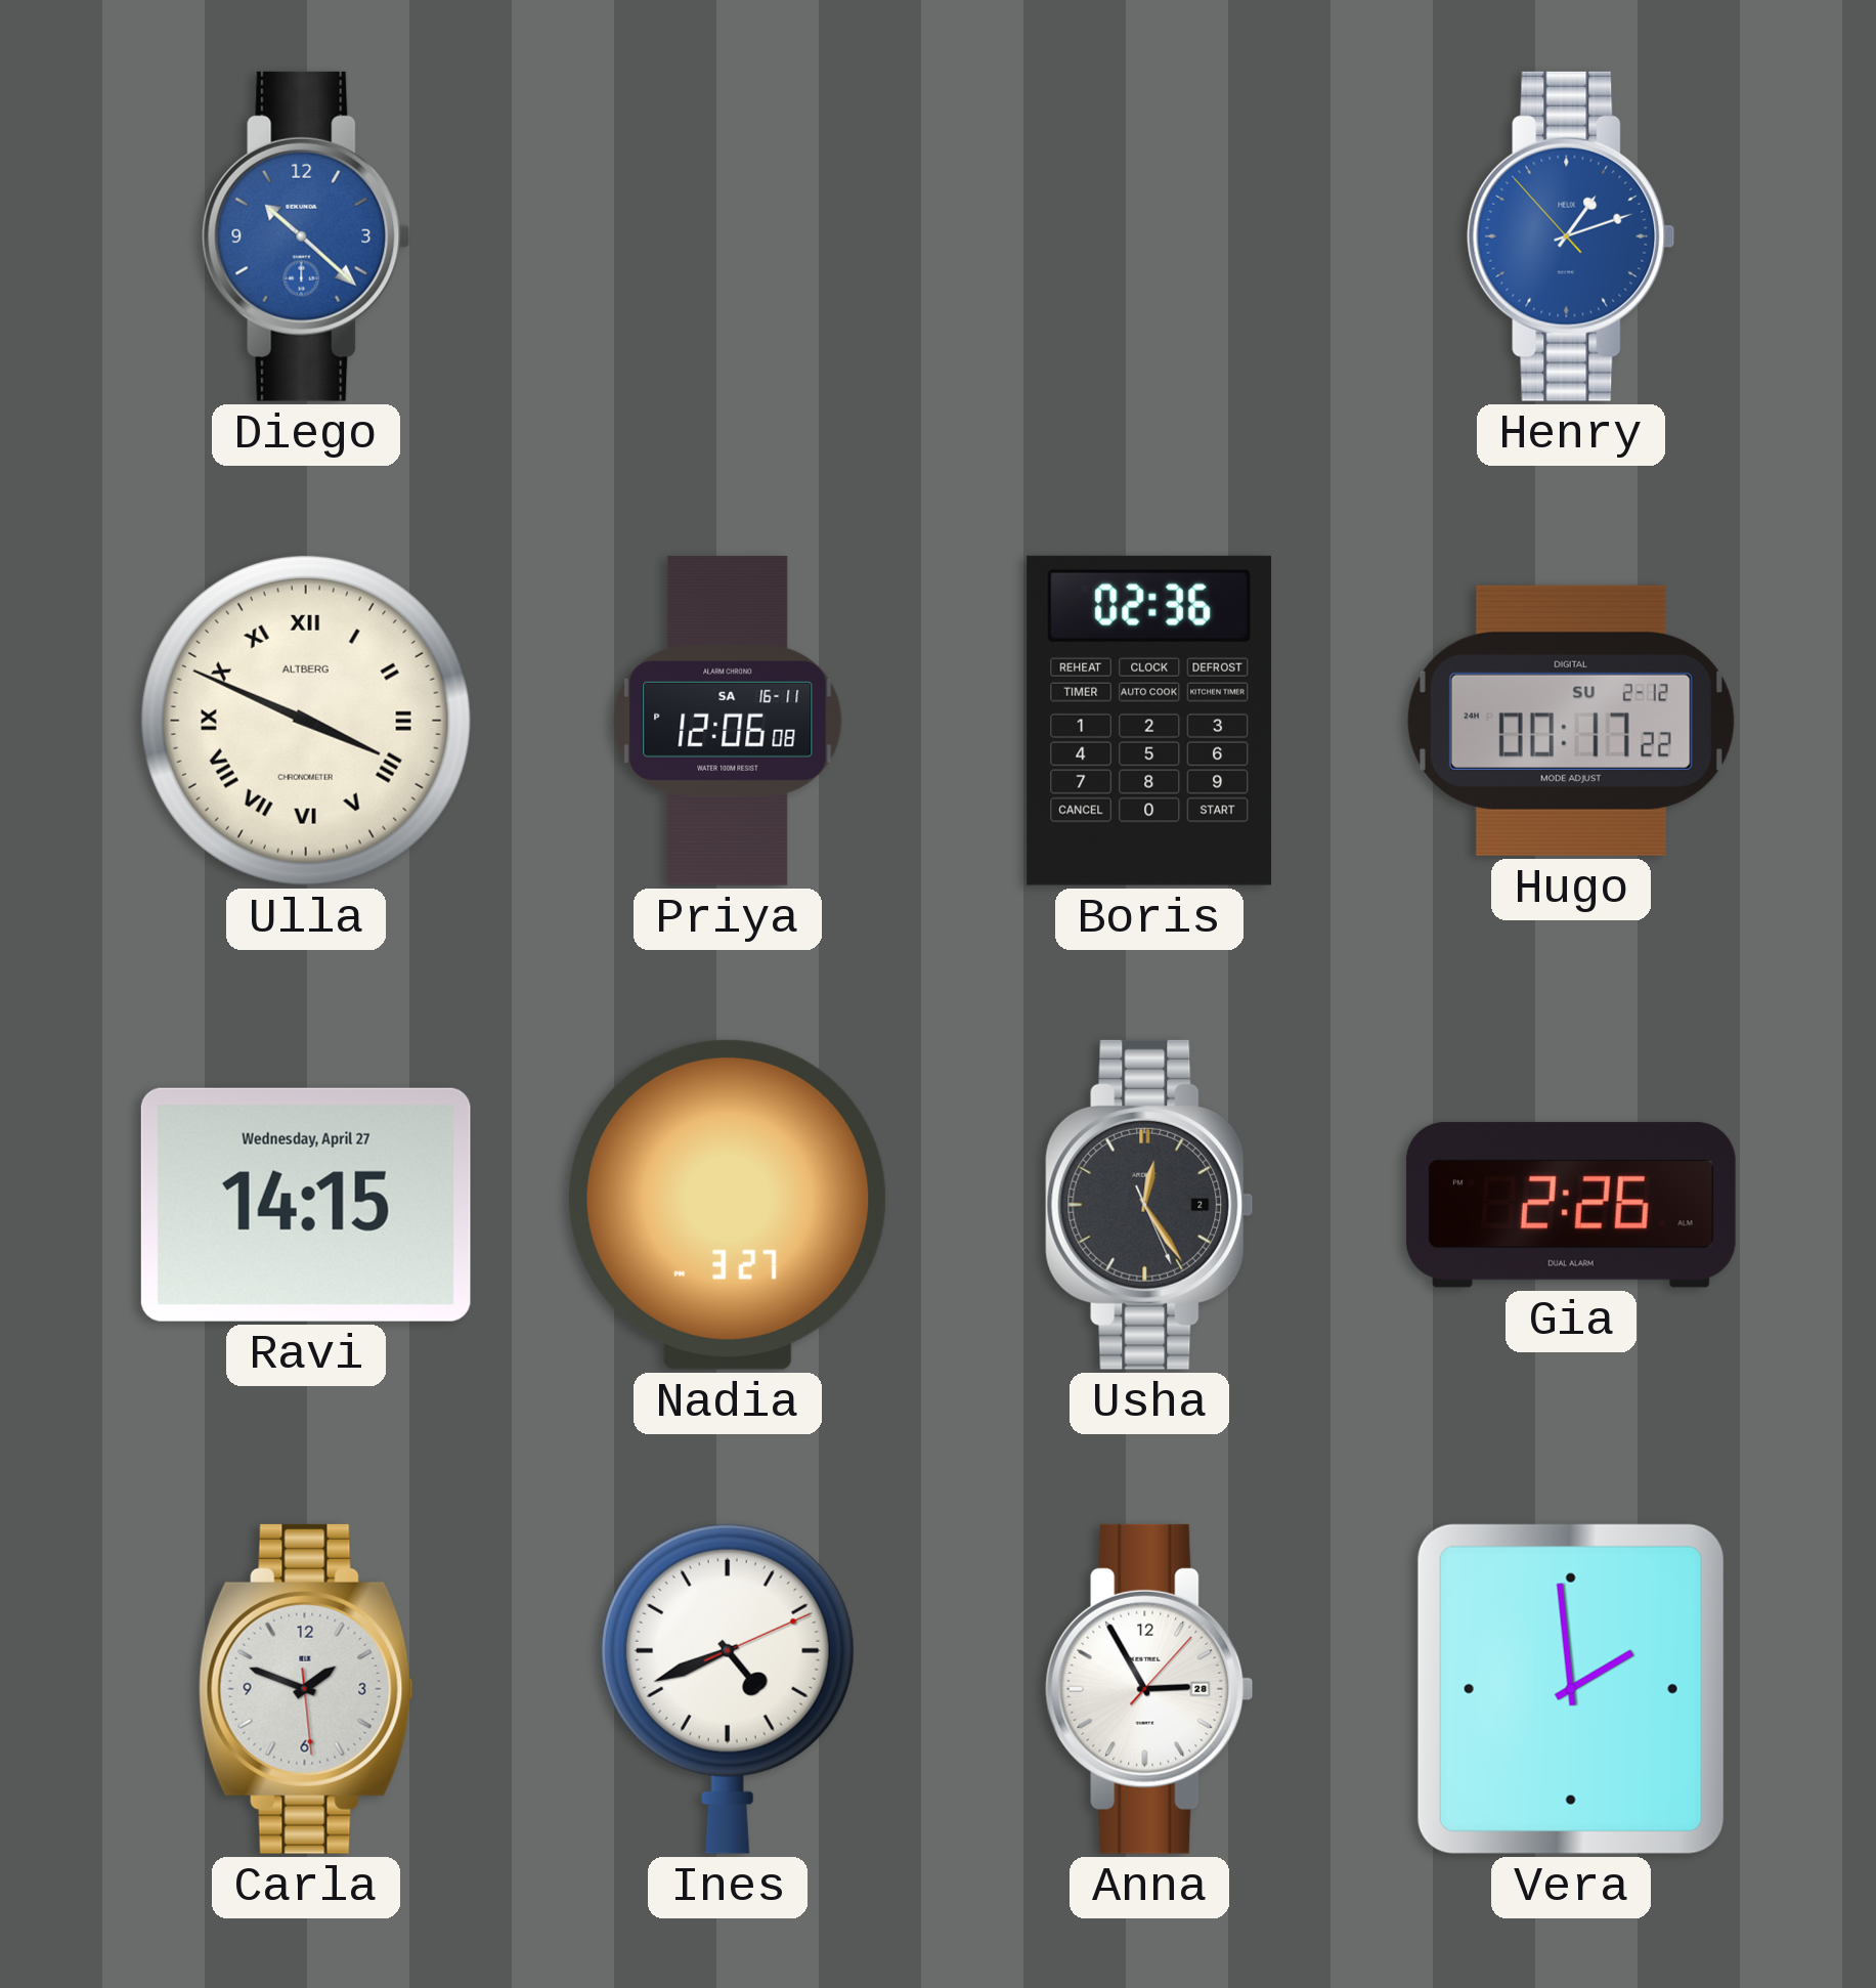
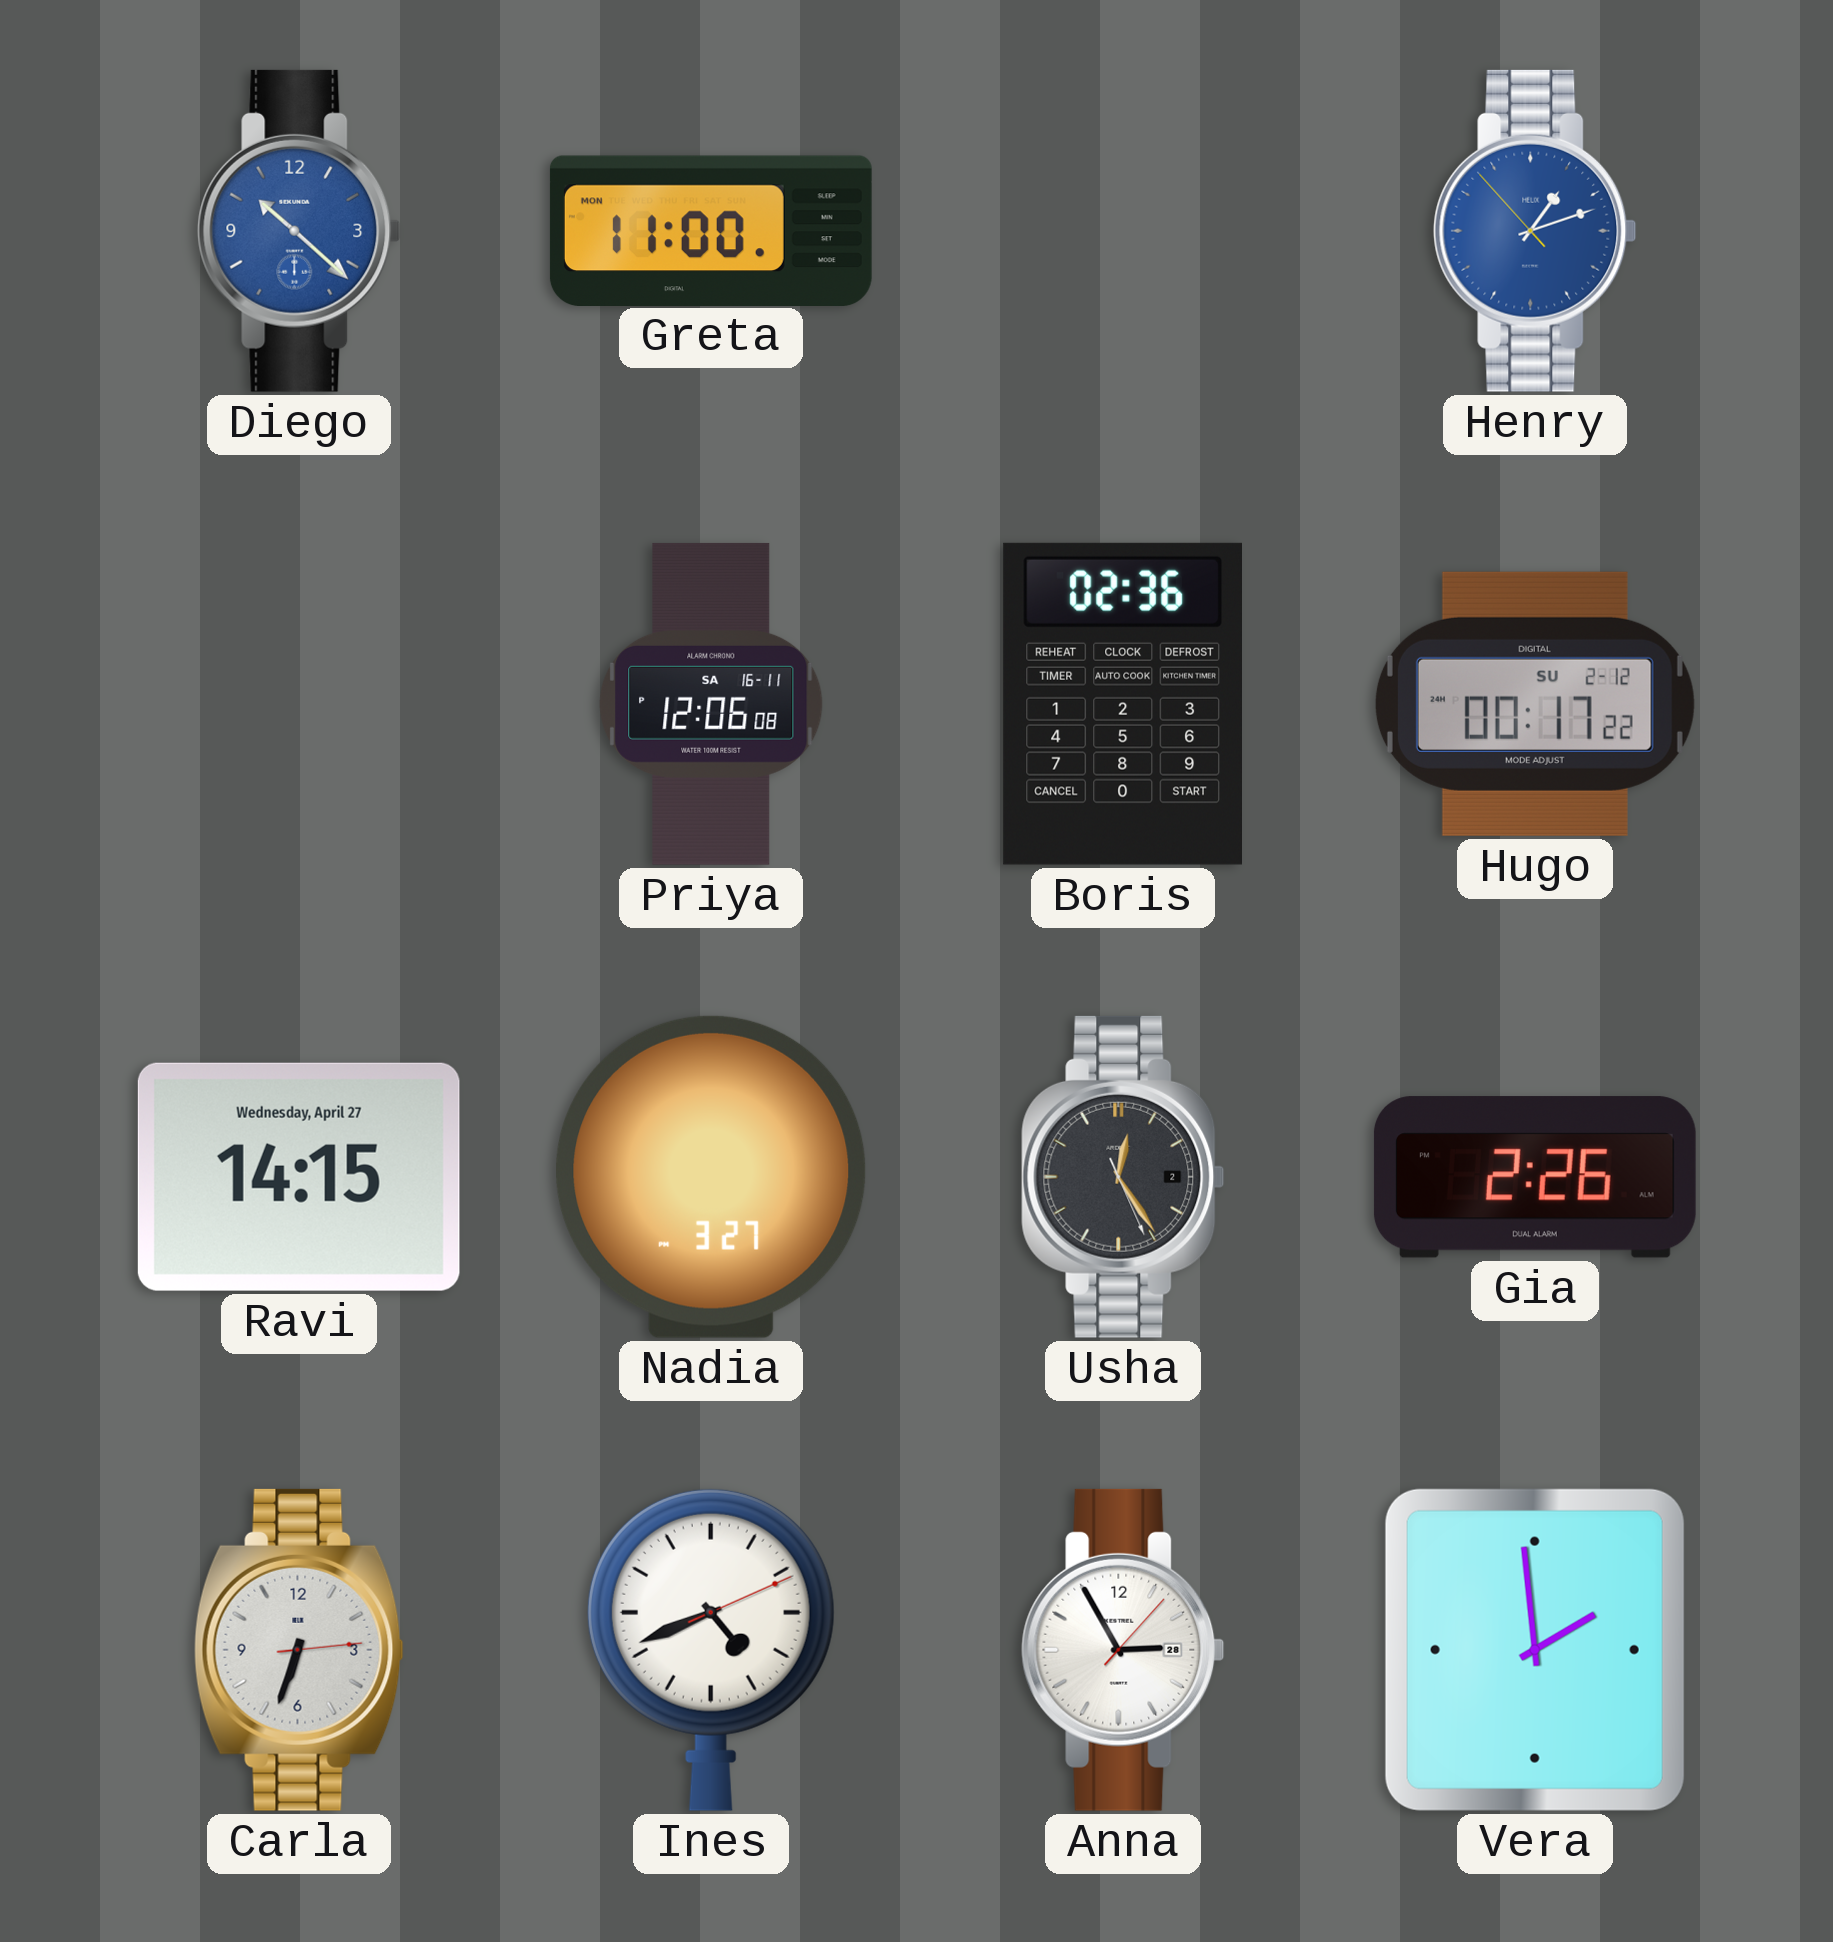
Greta: none -> 11:00
Ulla: 3:49 -> none
Carla: 1:48 -> 6:33
